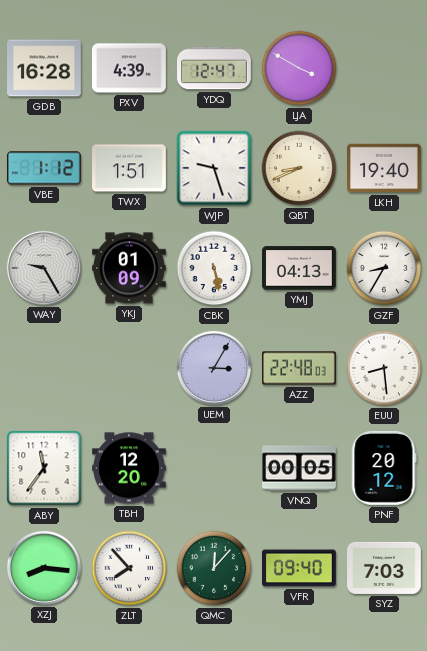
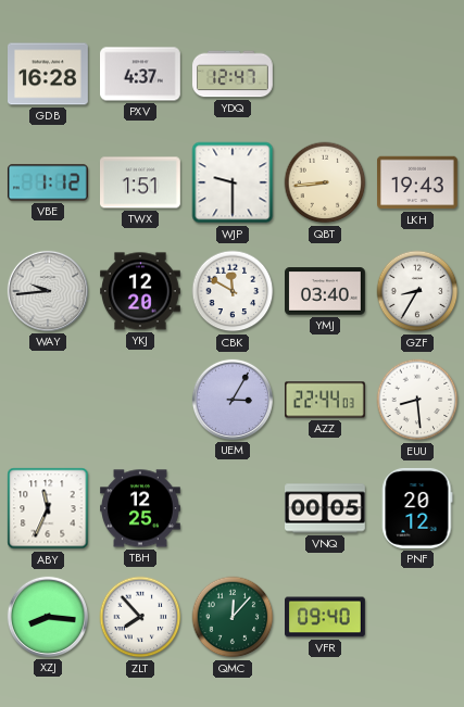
PXV: 4:39 -> 4:37
LJA: 3:50 -> none
WJP: 9:27 -> 9:30
QBT: 8:41 -> 8:44
LKH: 19:40 -> 19:43
WAY: 9:25 -> 9:44
YKJ: 01:09 -> 12:20
CBK: 5:28 -> 11:50
YMJ: 04:13 -> 03:40
AZZ: 22:48 -> 22:44
ABY: 11:36 -> 11:34
TBH: 12:20 -> 12:25
SYZ: 7:03 -> none
